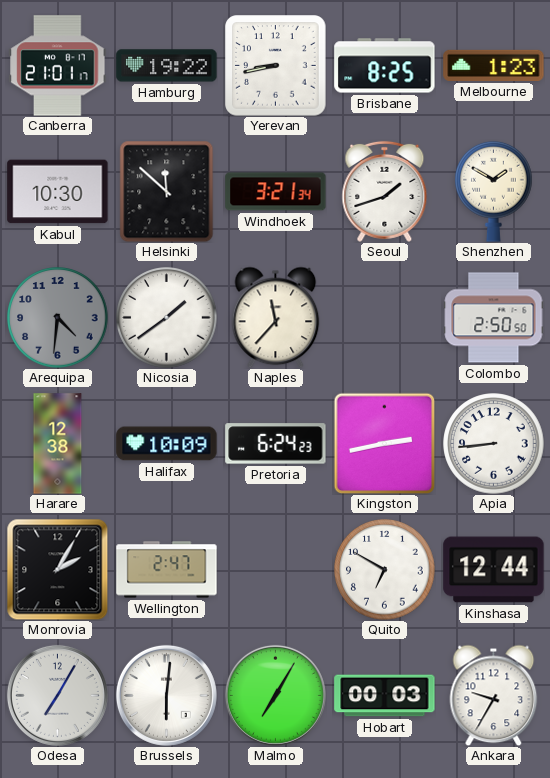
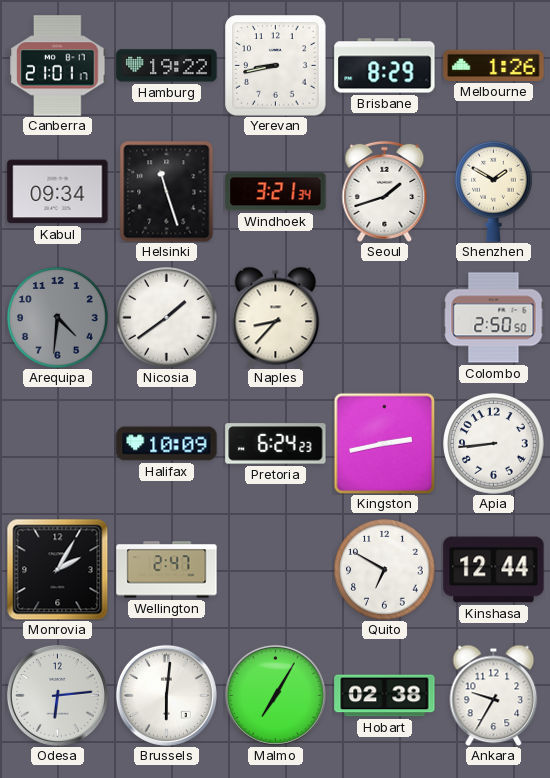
Brisbane: 8:25 -> 8:29
Melbourne: 1:23 -> 1:26
Kabul: 10:30 -> 09:34
Helsinki: 11:52 -> 11:27
Naples: 11:37 -> 8:37
Harare: 12:38 -> none
Odesa: 7:05 -> 6:14
Hobart: 00:03 -> 02:38
